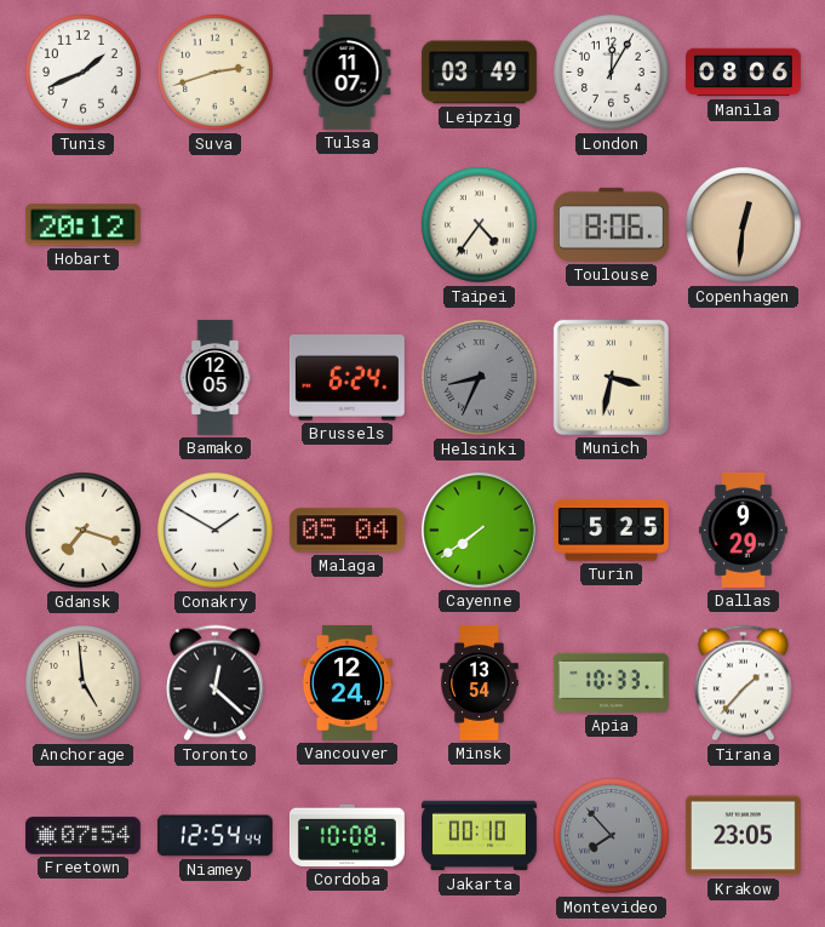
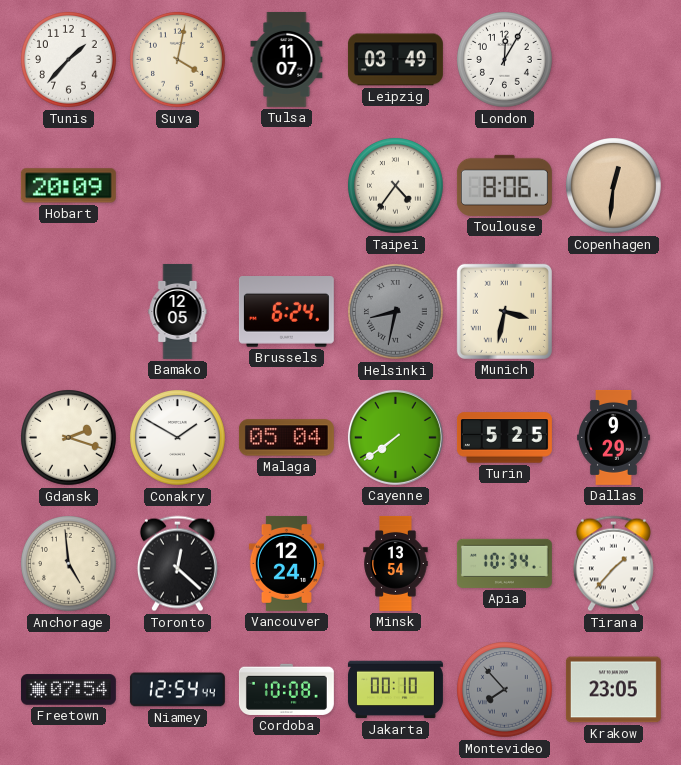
Tunis: 1:41 -> 1:37
Suva: 2:42 -> 4:02
Manila: 08:06 -> none
Hobart: 20:12 -> 20:09
Helsinki: 8:34 -> 8:32
Gdansk: 7:18 -> 2:18
Apia: 10:33 -> 10:34
